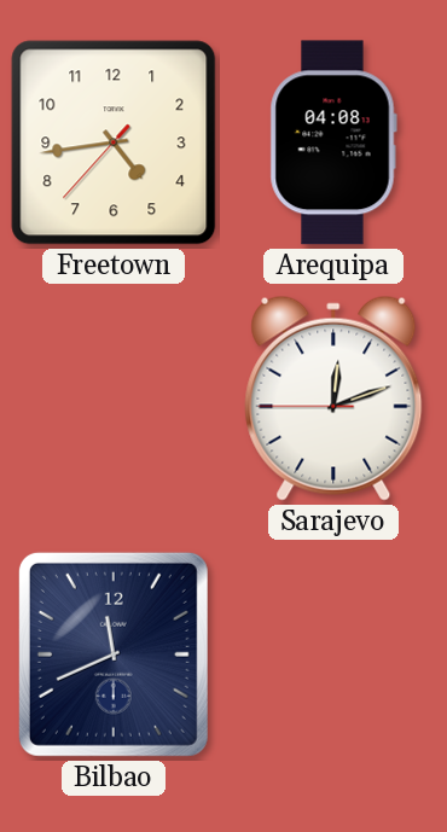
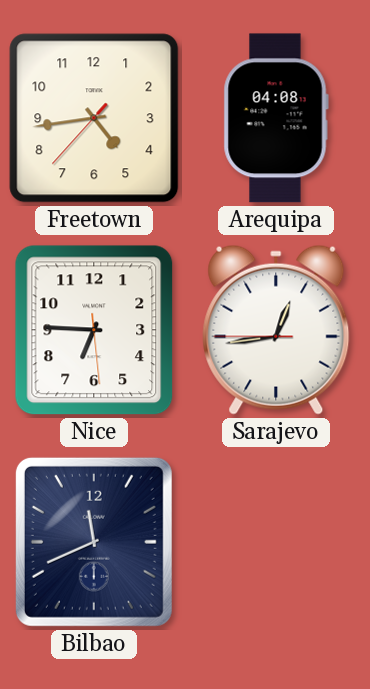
Nice: none -> 6:45
Sarajevo: 12:11 -> 12:43
